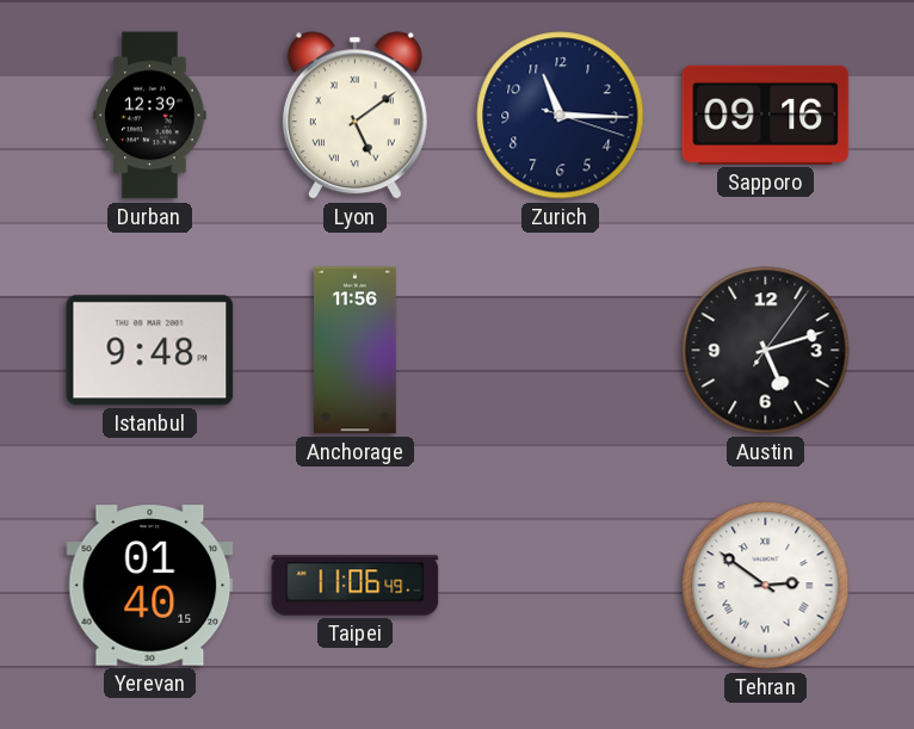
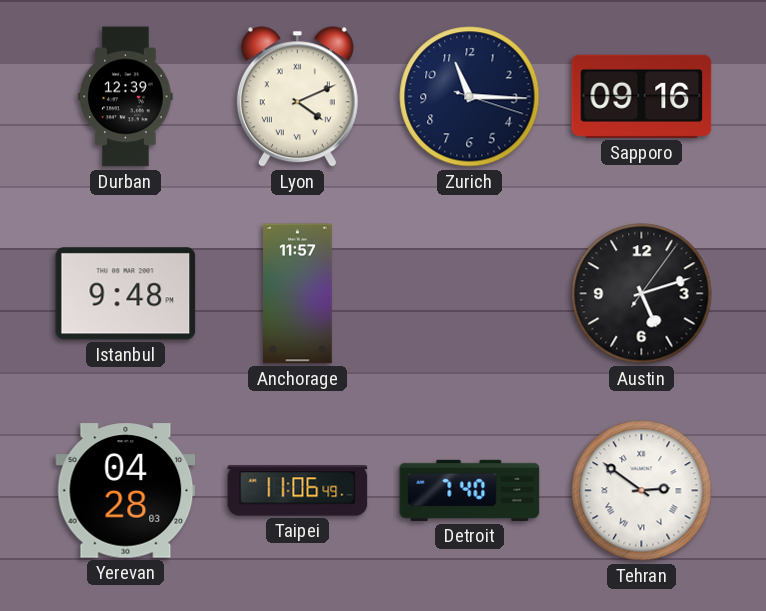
Lyon: 5:09 -> 4:11
Anchorage: 11:56 -> 11:57
Yerevan: 01:40 -> 04:28
Detroit: none -> 7:40
